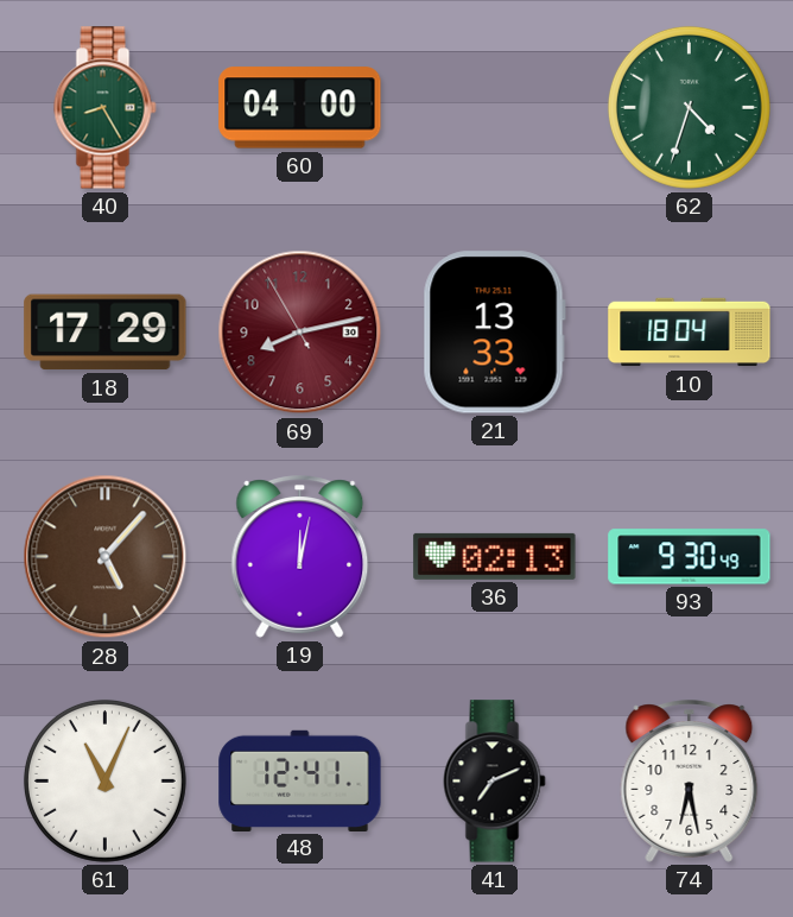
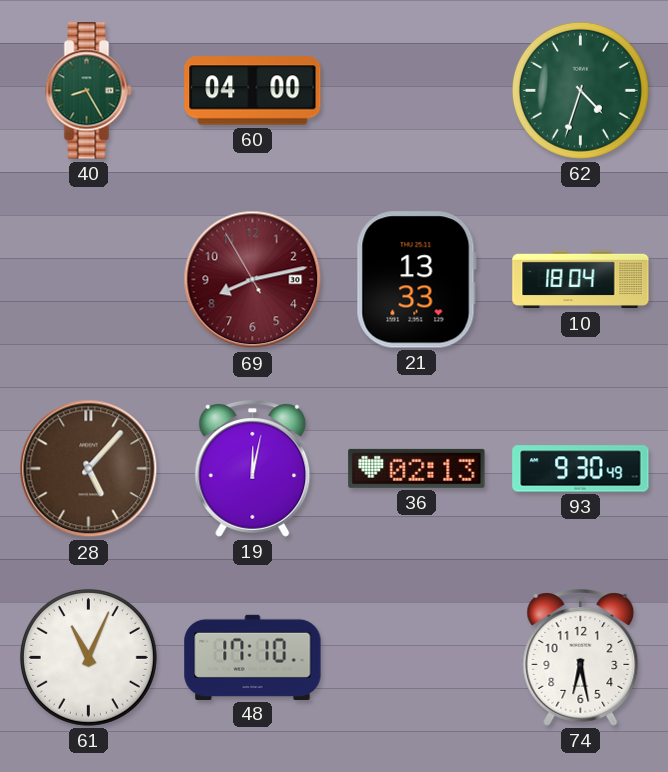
18: 17:29 -> none
48: 12:41 -> 17:10
41: 7:11 -> none
